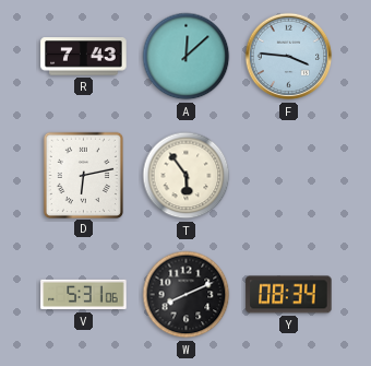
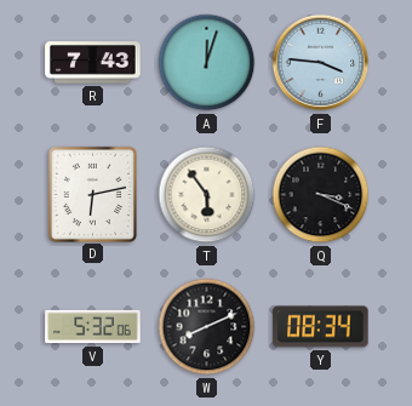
A: 12:08 -> 12:03
Q: none -> 3:19
V: 5:31 -> 5:32
